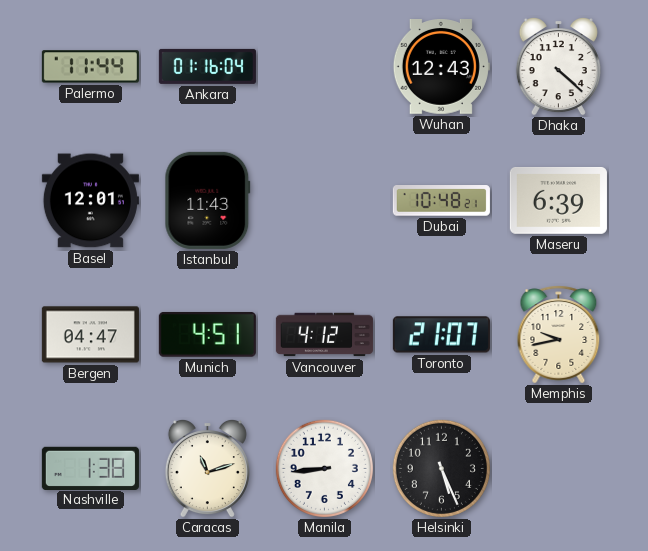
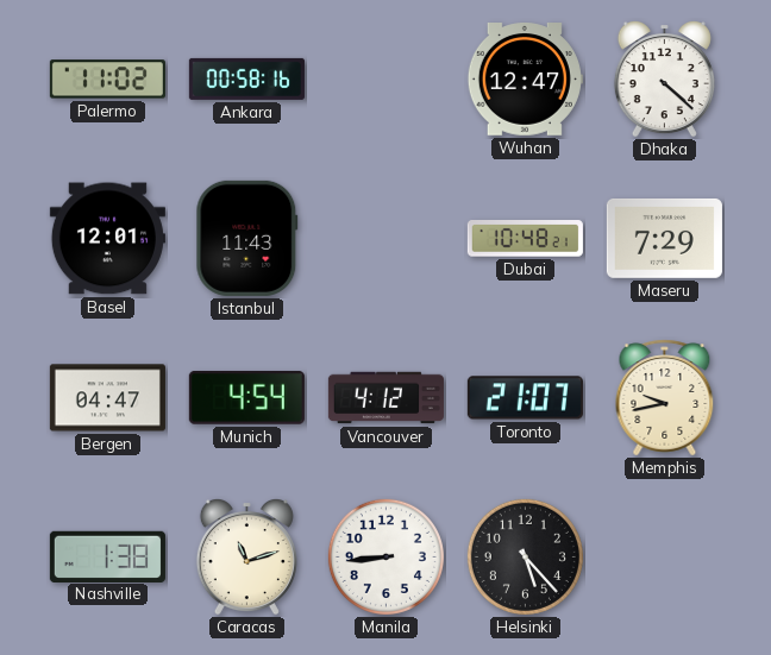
Palermo: 11:44 -> 11:02
Ankara: 01:16 -> 00:58
Wuhan: 12:43 -> 12:47
Maseru: 6:39 -> 7:29
Munich: 4:51 -> 4:54
Helsinki: 5:26 -> 5:23
